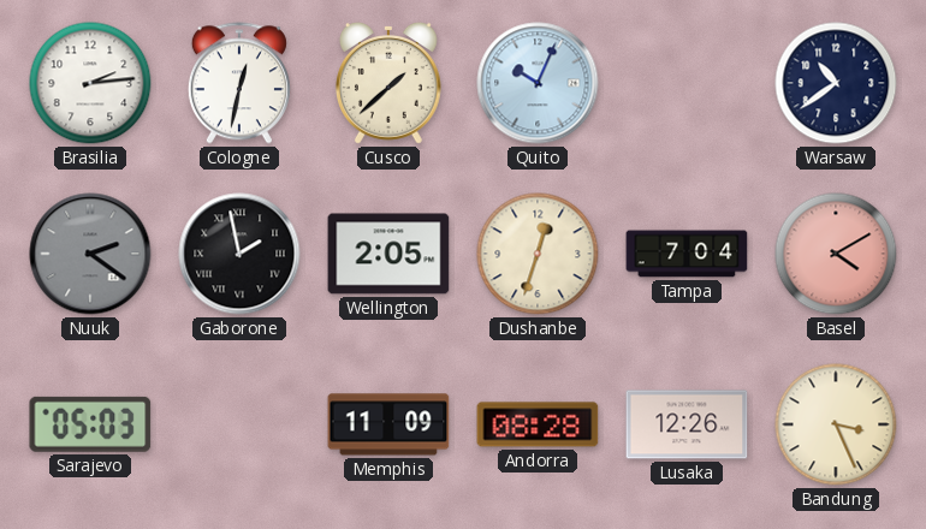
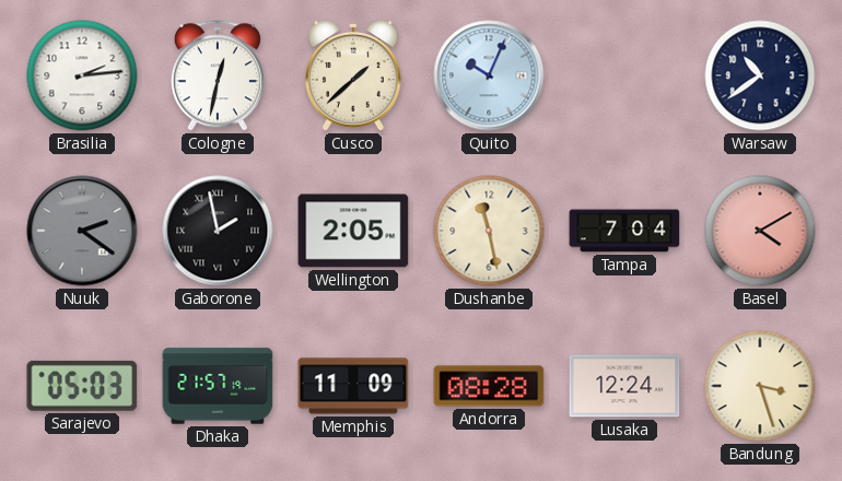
Dushanbe: 12:33 -> 11:28
Dhaka: none -> 21:57
Lusaka: 12:26 -> 12:24
Bandung: 3:26 -> 3:27
